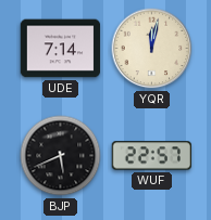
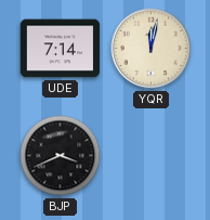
BJP: 5:41 -> 3:41
WUF: 22:57 -> none
